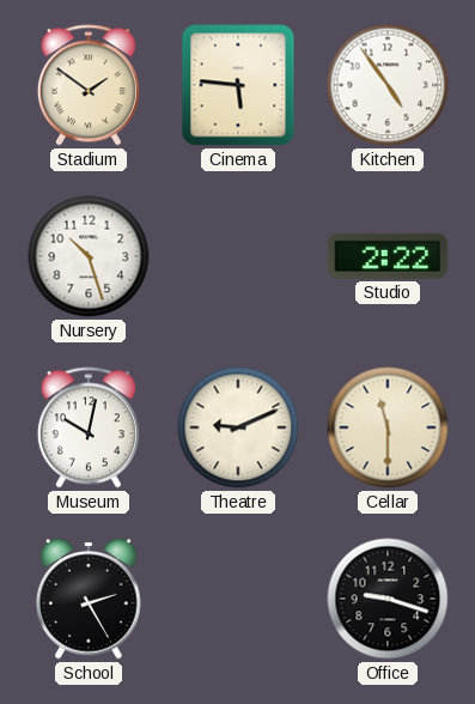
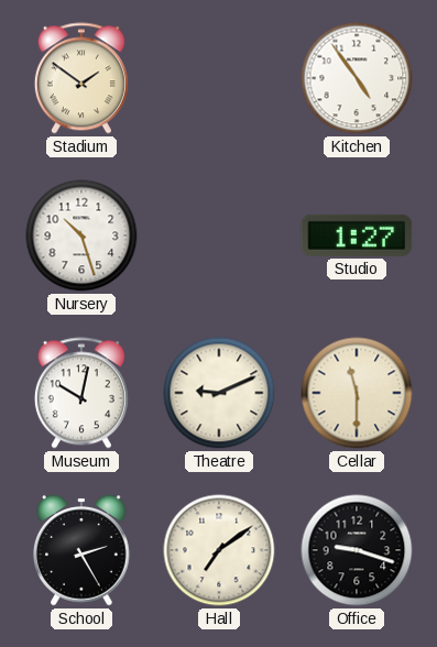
Cinema: 5:46 -> none
Studio: 2:22 -> 1:27
Hall: none -> 7:09
